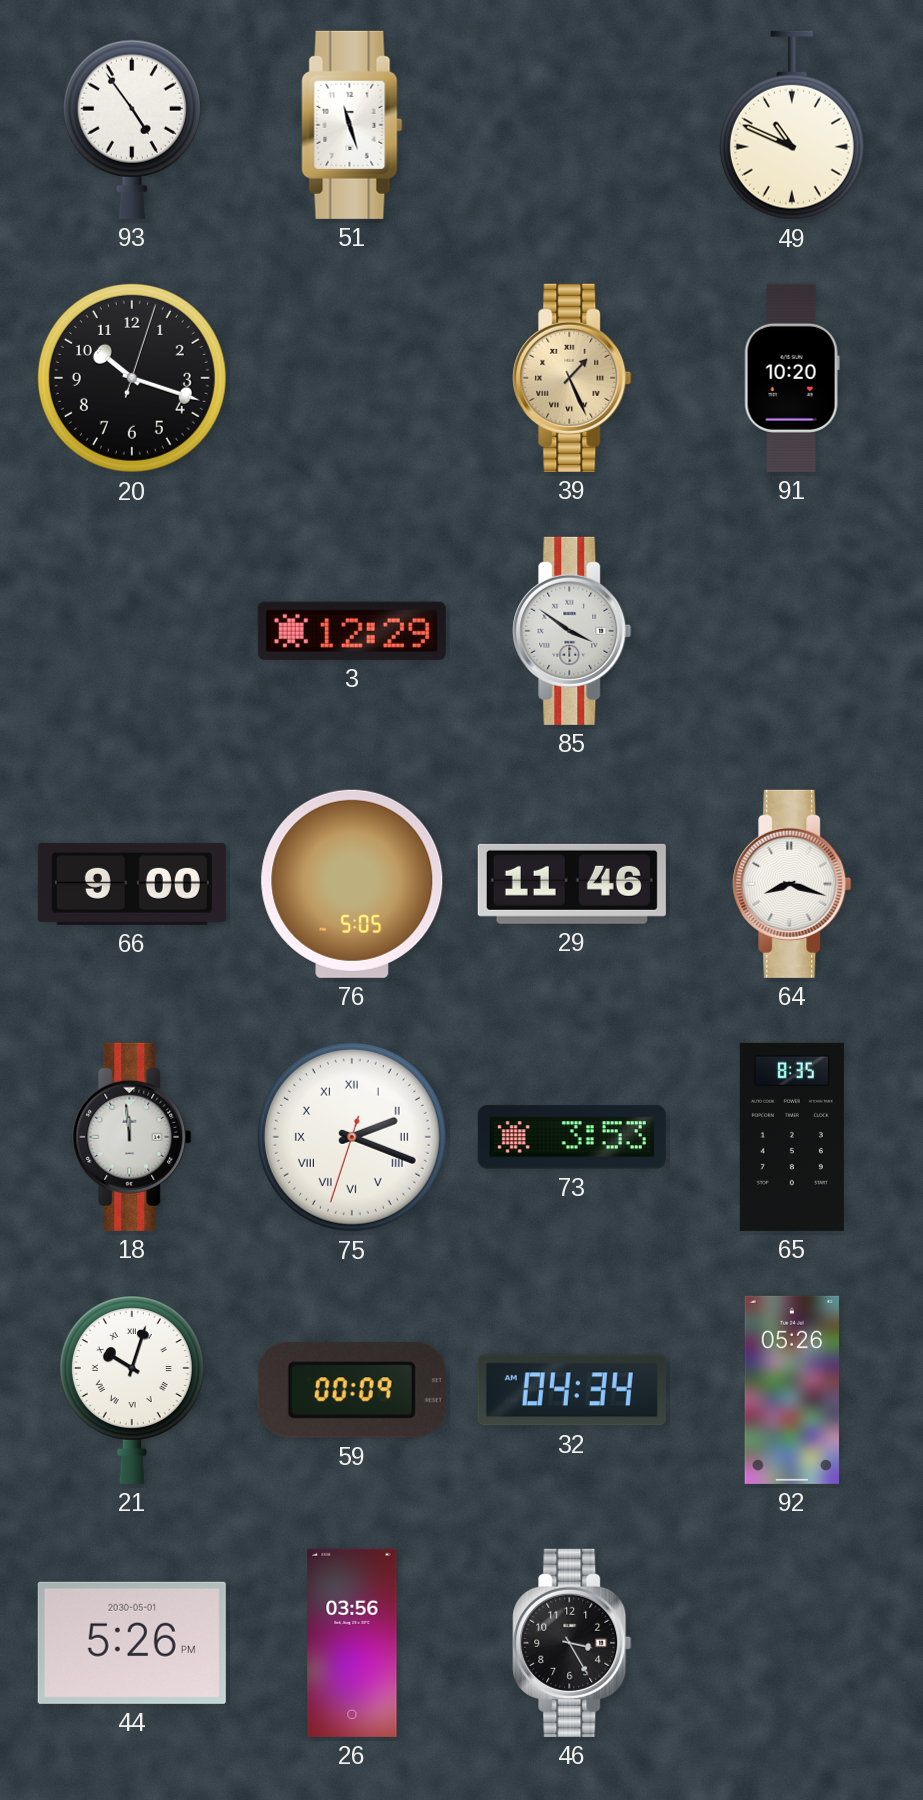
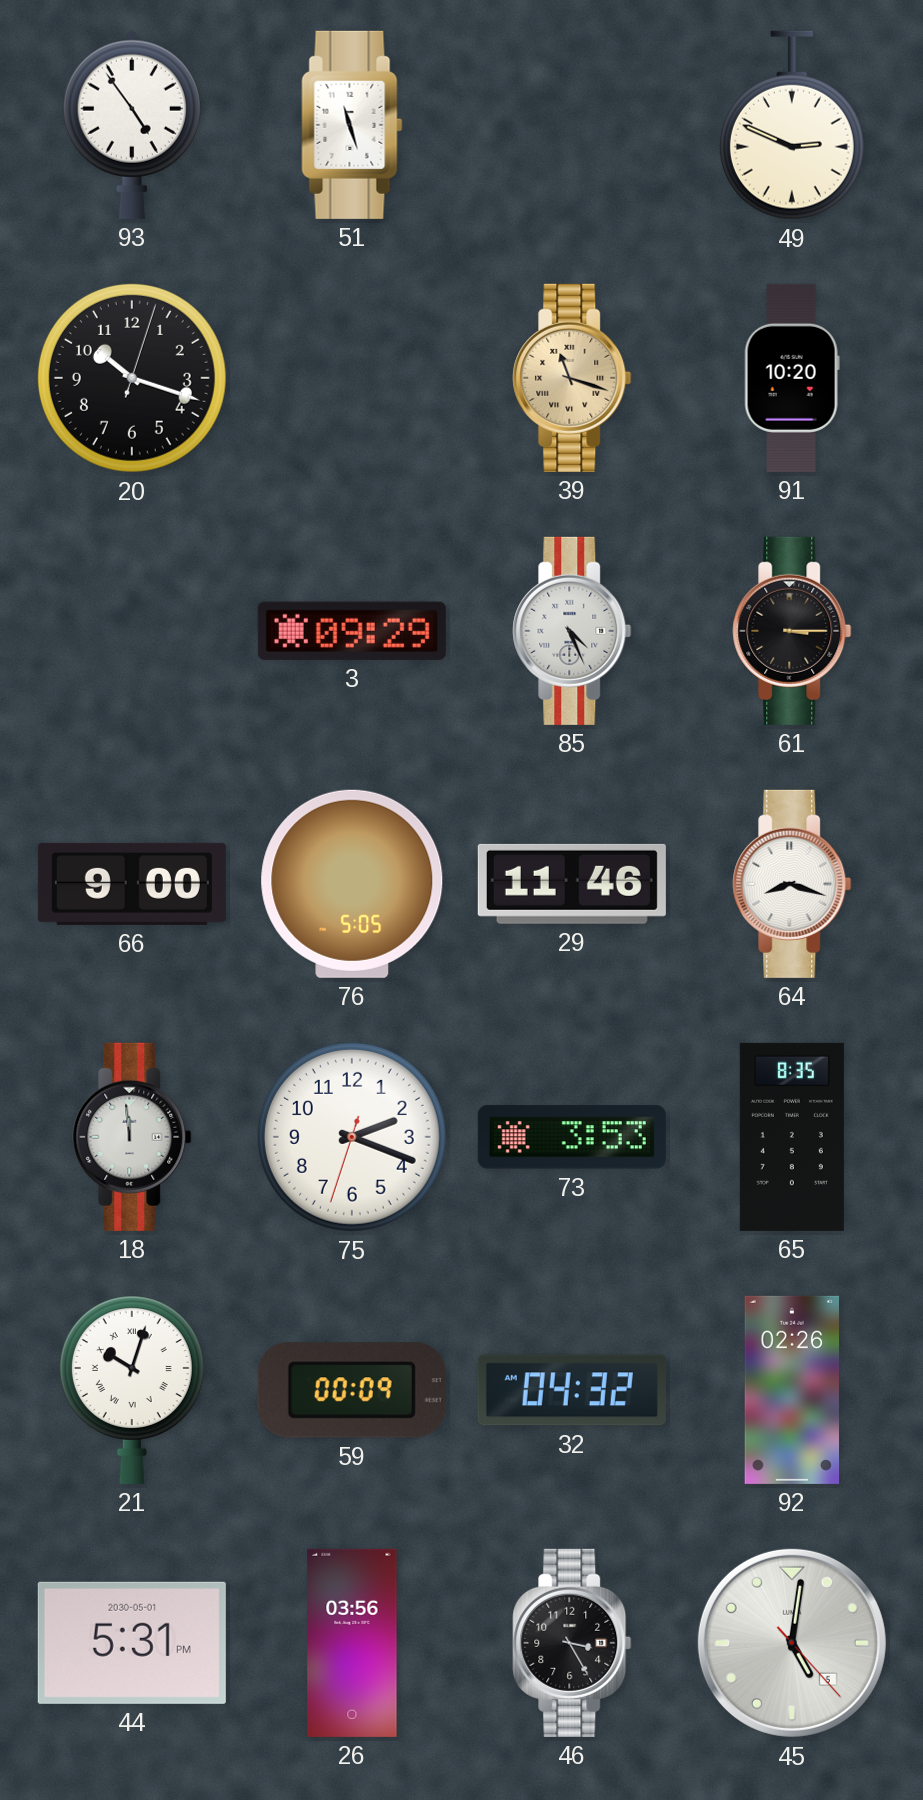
49: 10:49 -> 2:49
39: 1:26 -> 11:18
3: 12:29 -> 09:29
85: 3:51 -> 4:26
61: none -> 3:15
75 numerals: Roman -> Arabic
32: 04:34 -> 04:32
92: 05:26 -> 02:26
44: 5:26 -> 5:31
45: none -> 5:01
